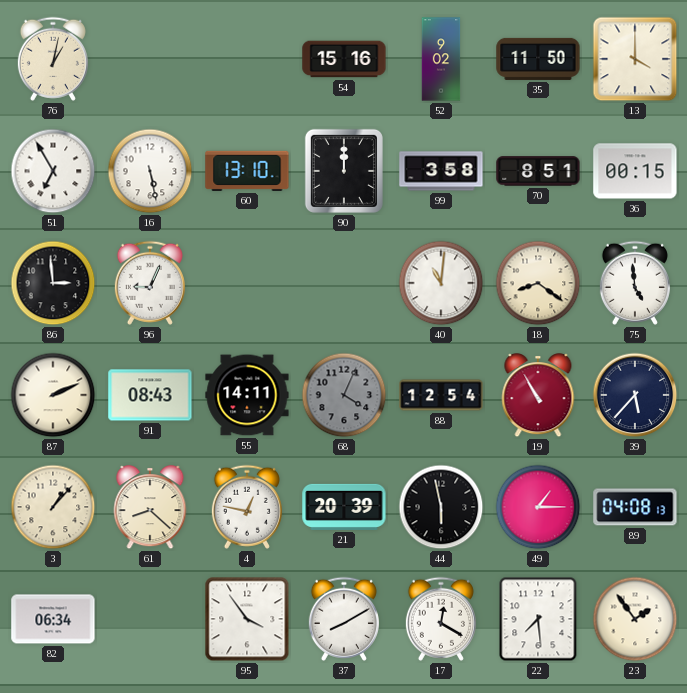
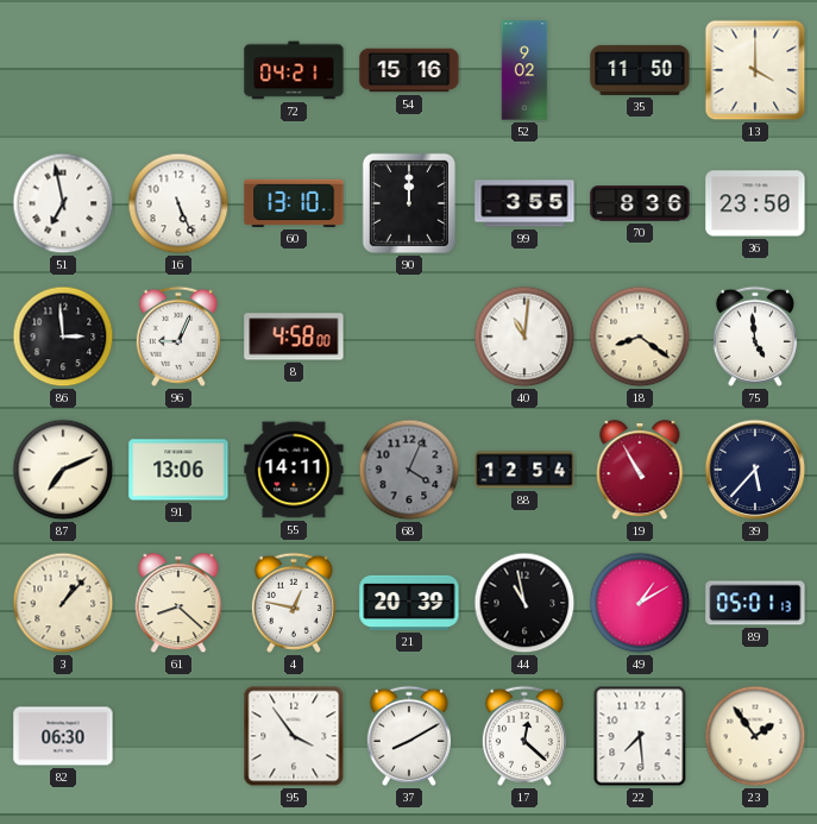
76: 1:02 -> none
72: none -> 04:21
51: 6:55 -> 6:58
16: 5:28 -> 5:26
99: 3:58 -> 3:55
70: 8:51 -> 8:36
36: 00:15 -> 23:50
8: none -> 4:58
87: 2:11 -> 7:11
91: 08:43 -> 13:06
44: 5:58 -> 10:58
49: 1:15 -> 1:10
89: 04:08 -> 05:01
82: 06:34 -> 06:30
17: 12:20 -> 12:22
